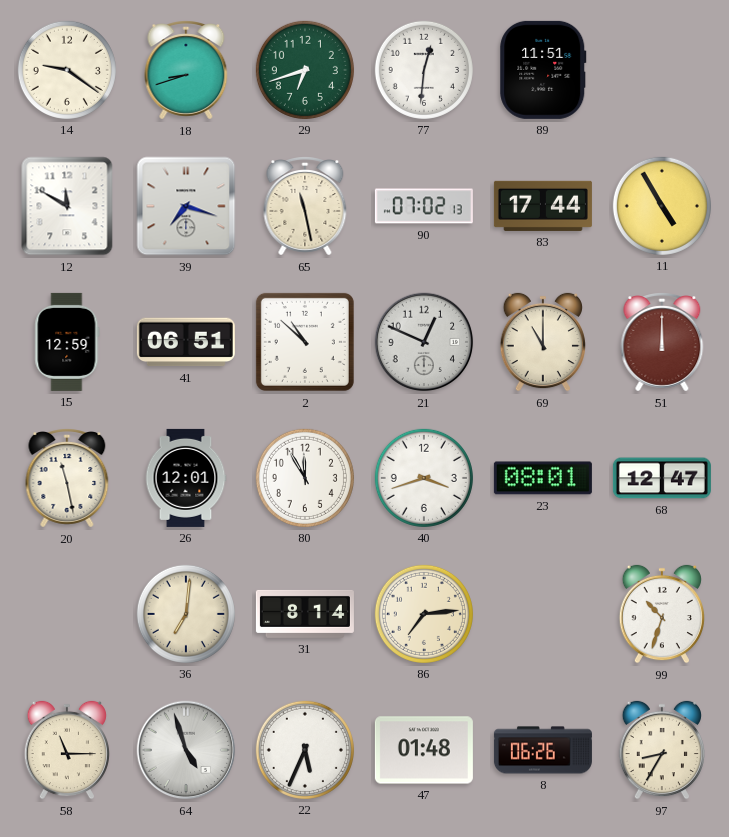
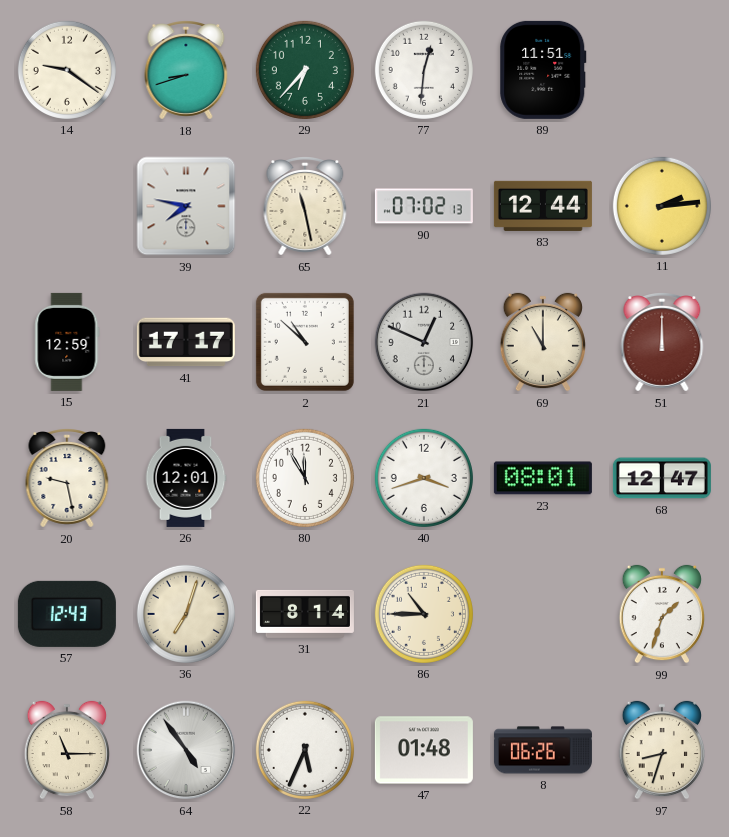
29: 6:42 -> 6:37
12: 11:50 -> none
39: 7:18 -> 7:47
83: 17:44 -> 12:44
11: 4:55 -> 2:14
41: 06:51 -> 17:17
20: 11:28 -> 9:28
57: none -> 12:43
36: 7:01 -> 7:03
86: 7:14 -> 10:45
99: 10:33 -> 1:33
64: 4:57 -> 4:54
97: 8:35 -> 8:33
